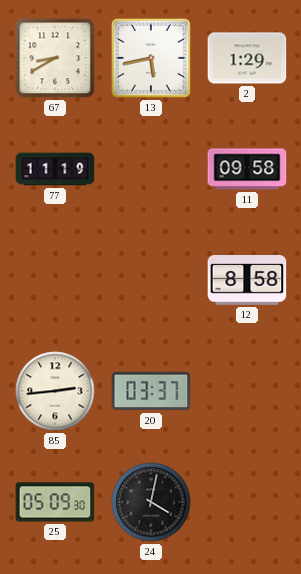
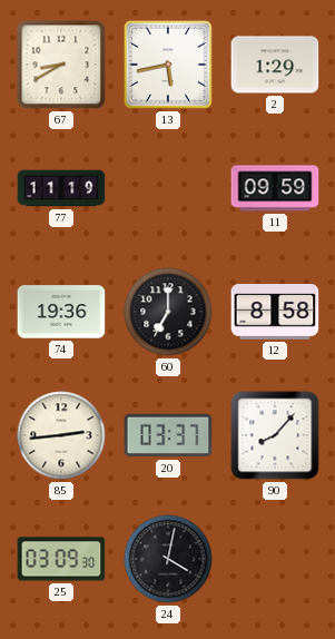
11: 09:58 -> 09:59
74: none -> 19:36
60: none -> 7:00
90: none -> 8:07
25: 05:09 -> 03:09
